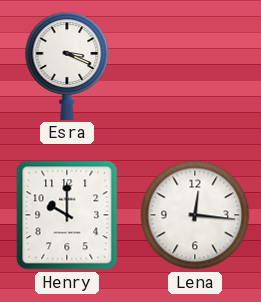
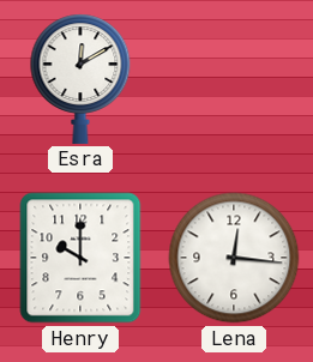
Esra: 3:19 -> 12:10
